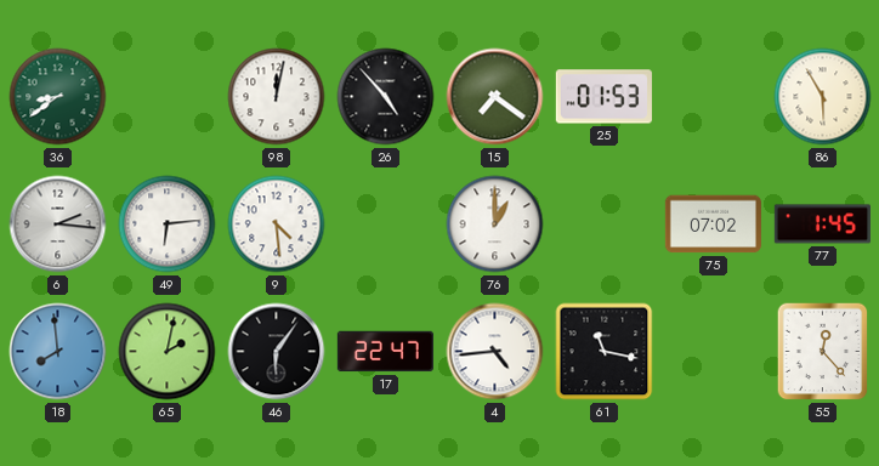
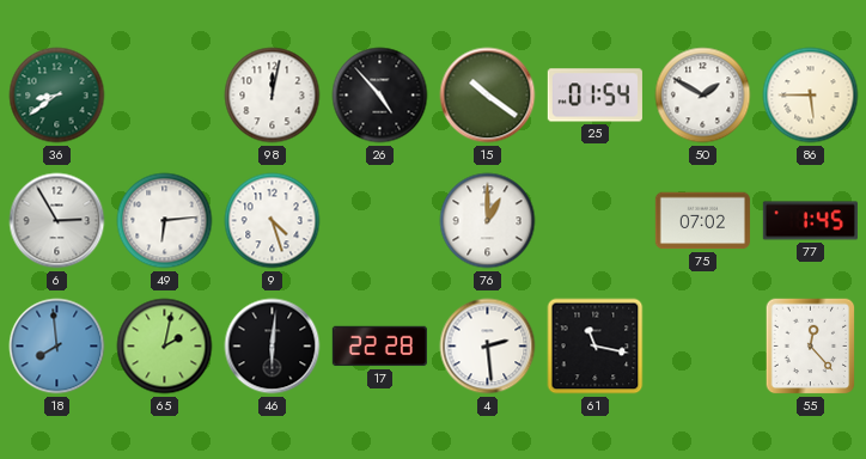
15: 7:21 -> 10:21
25: 01:53 -> 01:54
50: none -> 1:50
86: 5:55 -> 5:45
6: 2:16 -> 2:55
9: 4:29 -> 4:27
46: 6:06 -> 6:01
17: 22:47 -> 22:28
4: 4:44 -> 2:29
